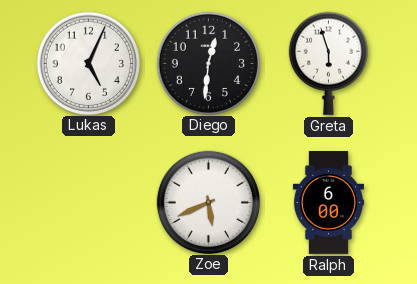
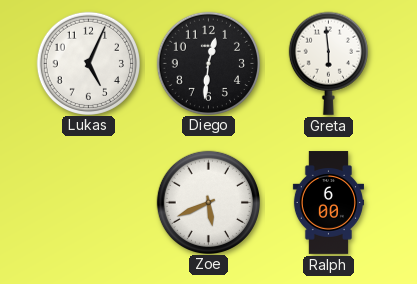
Greta: 5:57 -> 5:59
